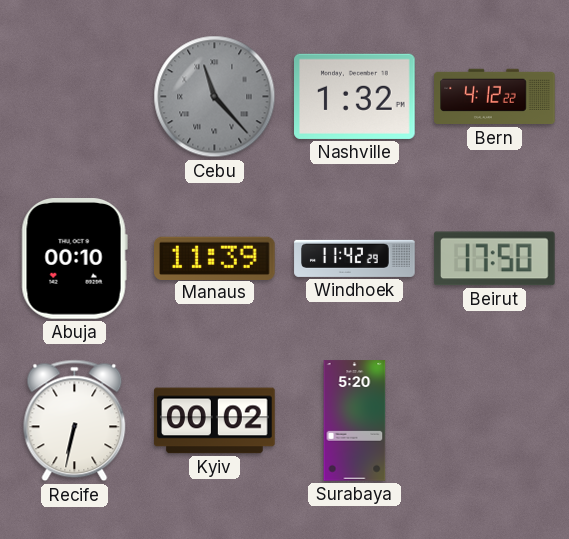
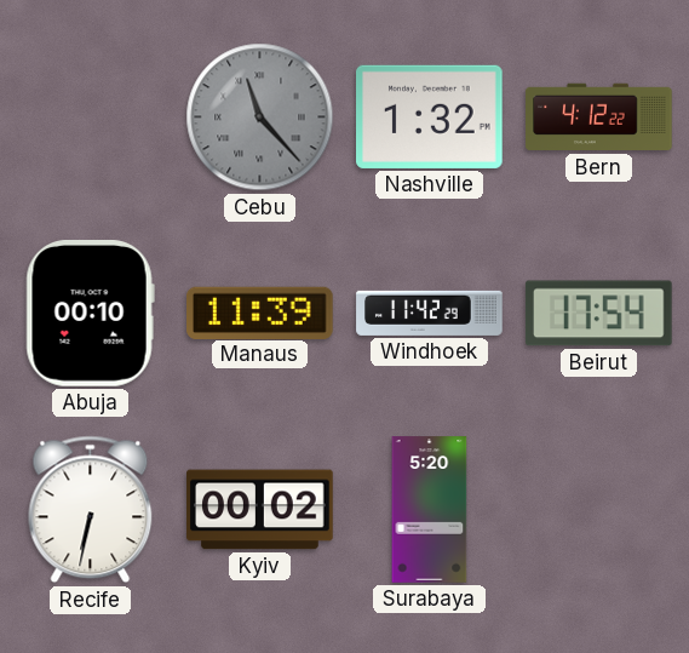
Beirut: 17:50 -> 17:54
